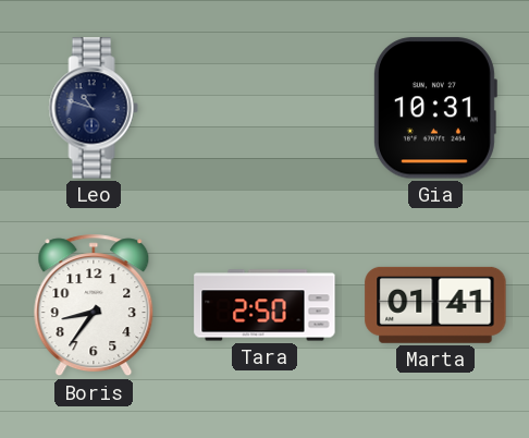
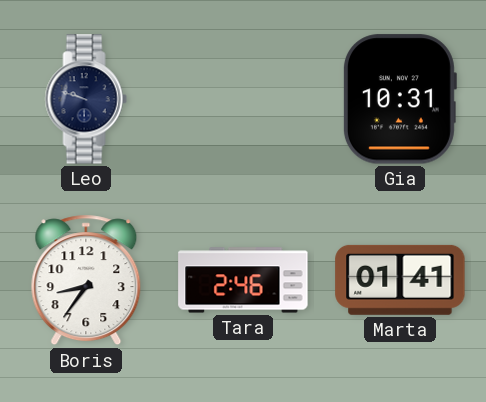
Leo: 10:48 -> 9:48
Tara: 2:50 -> 2:46
